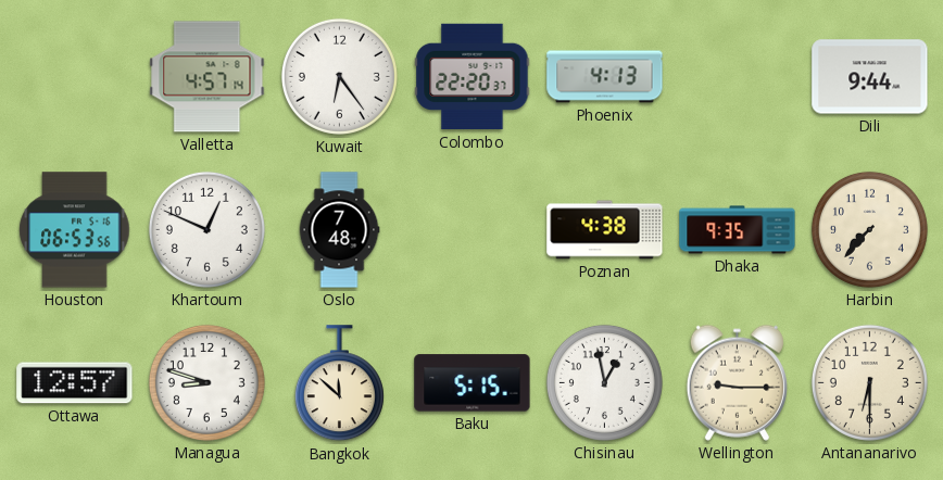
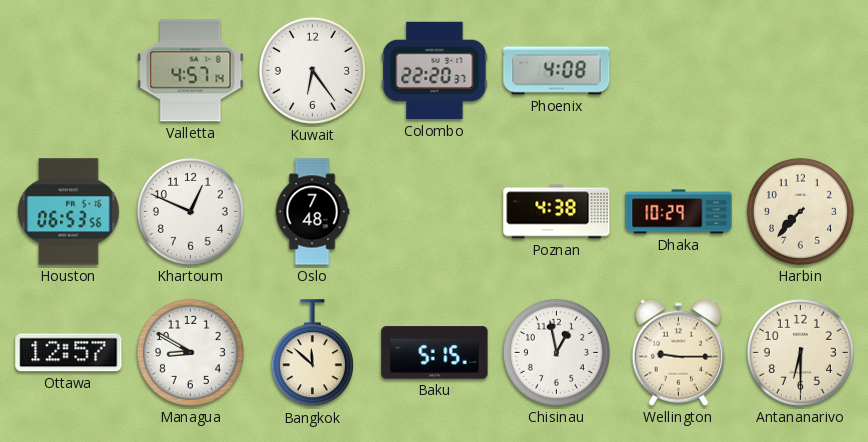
Phoenix: 4:13 -> 4:08
Dili: 9:44 -> none
Dhaka: 9:35 -> 10:29
Managua: 8:48 -> 8:50
